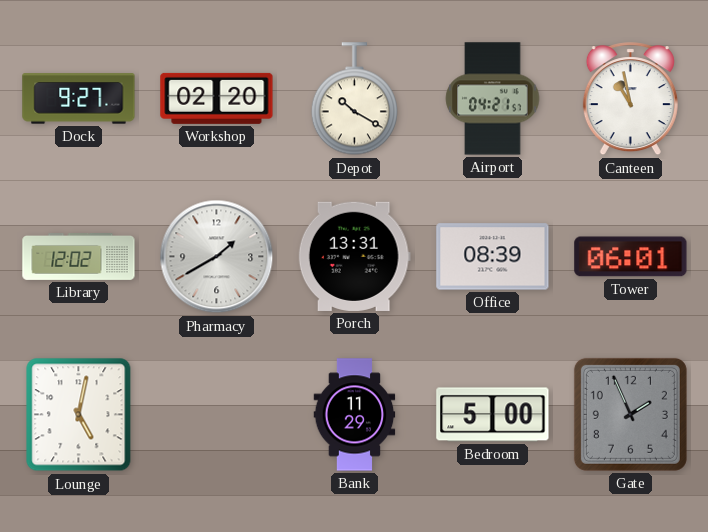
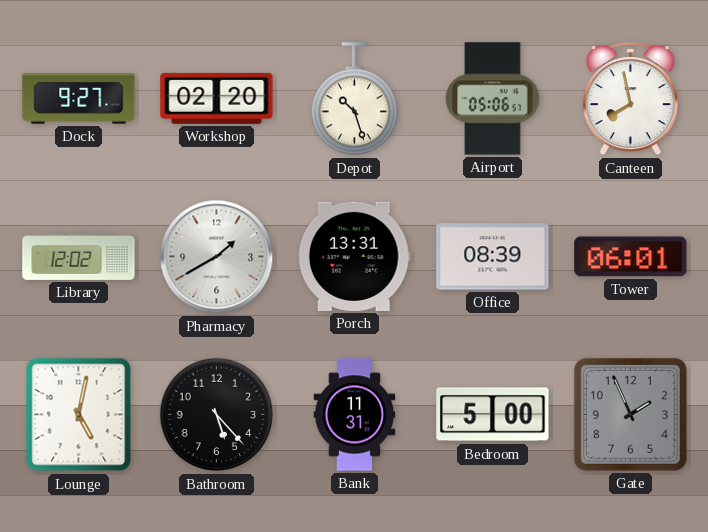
Depot: 10:20 -> 10:27
Airport: 04:21 -> 05:06
Canteen: 10:58 -> 7:58
Bathroom: none -> 5:23
Bank: 11:29 -> 11:31
